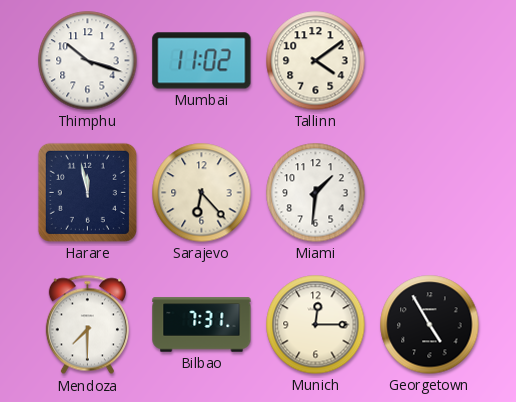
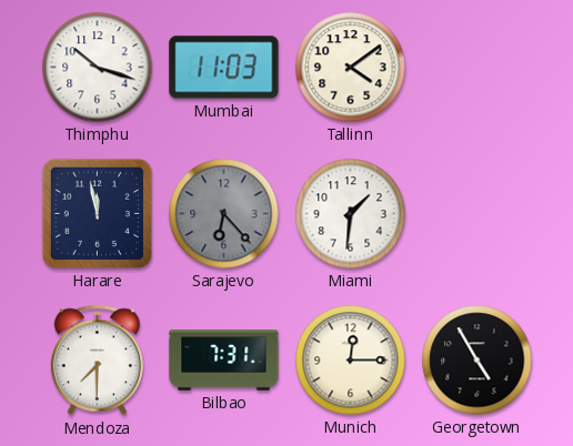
Mumbai: 11:02 -> 11:03
Sarajevo dial: cream -> grey
